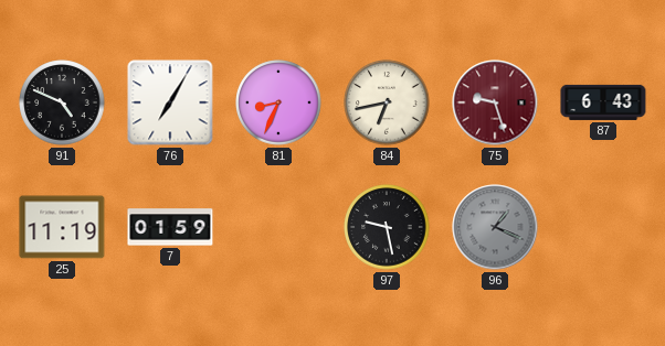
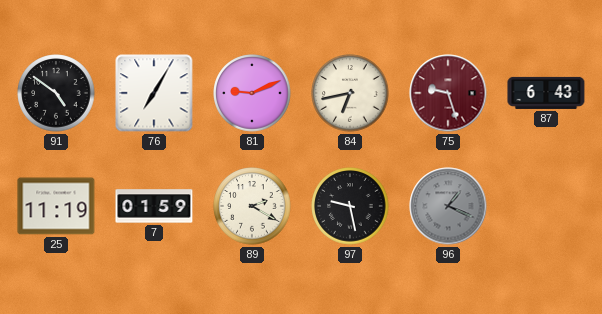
91: 4:49 -> 4:51
81: 8:34 -> 9:11
89: none -> 2:20
